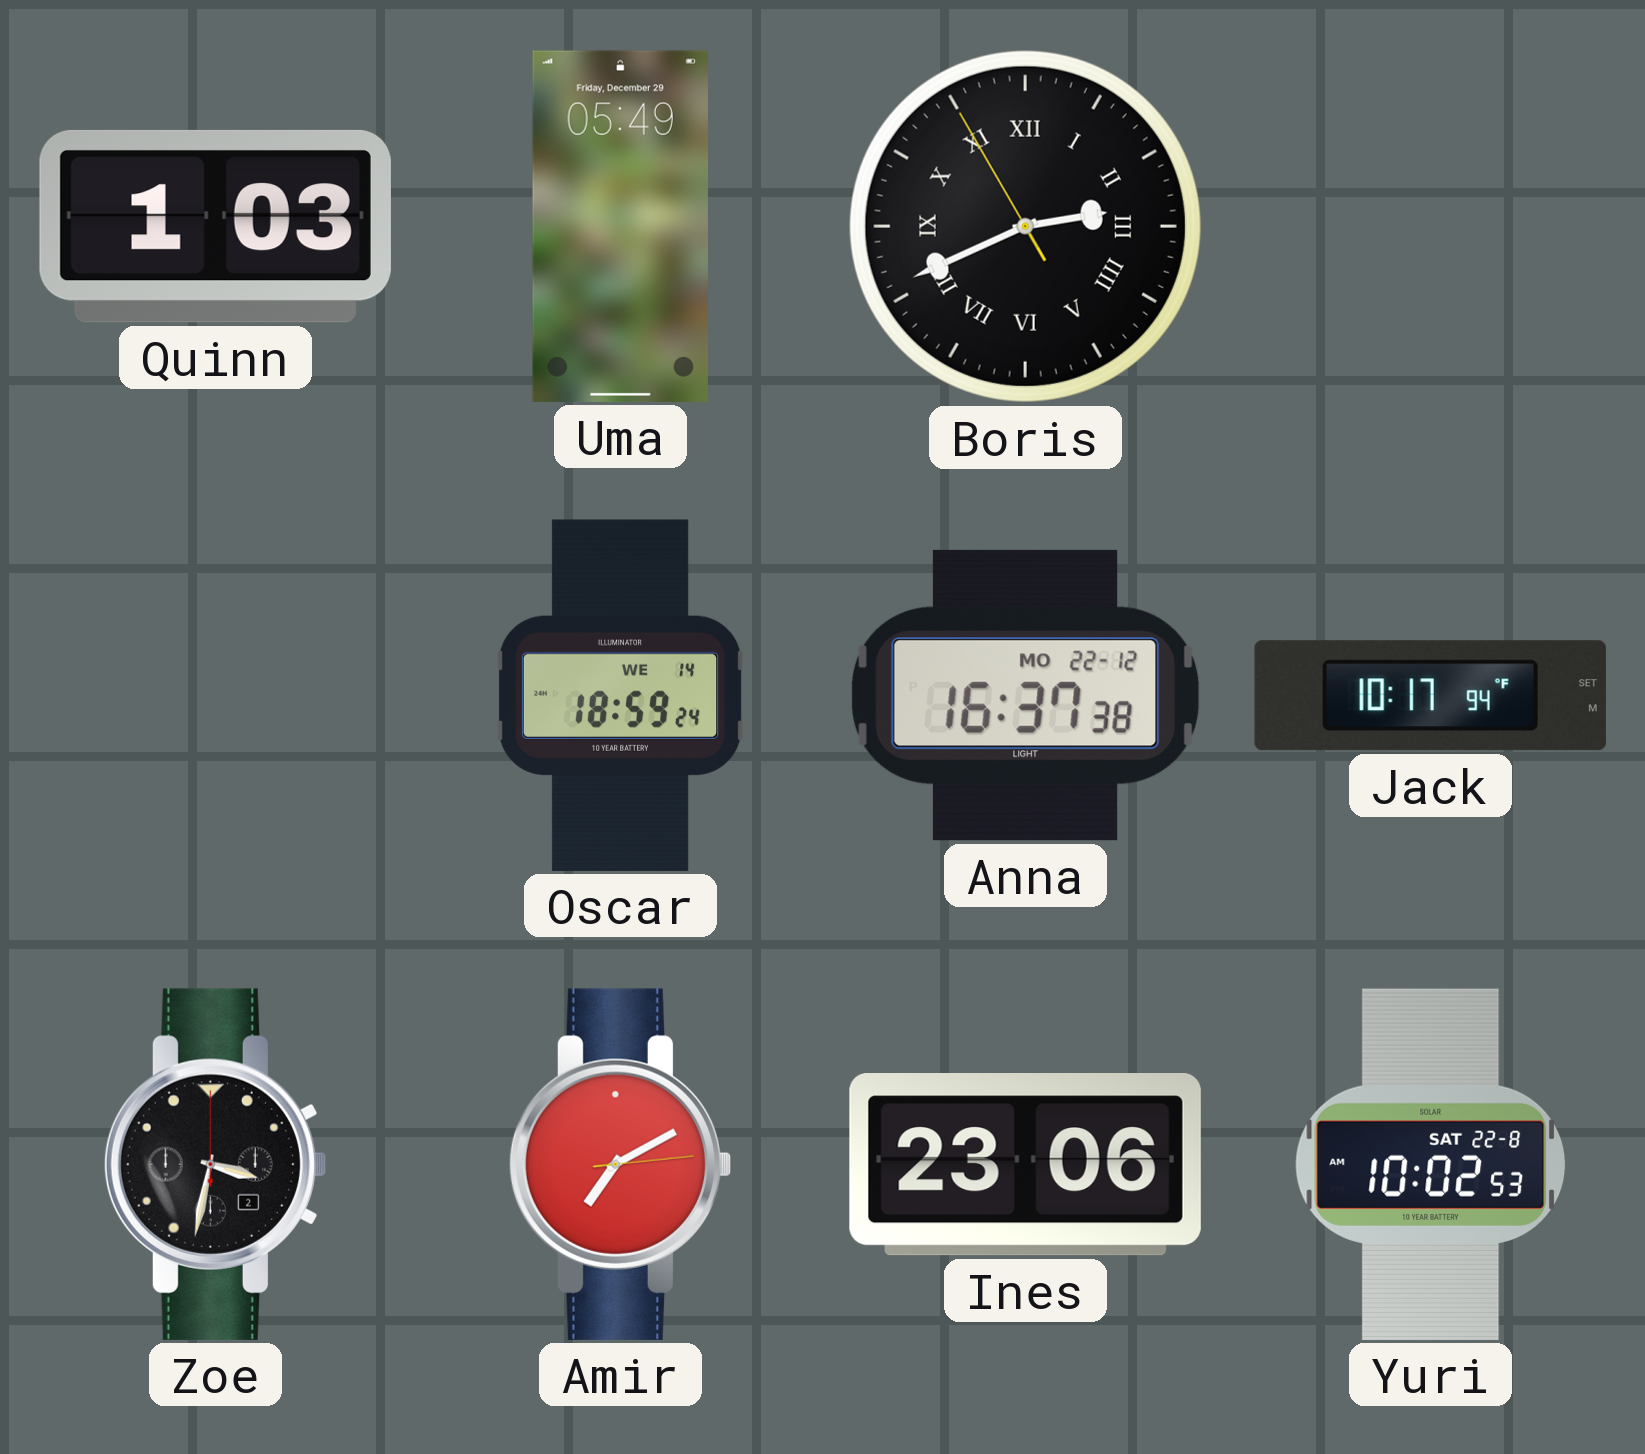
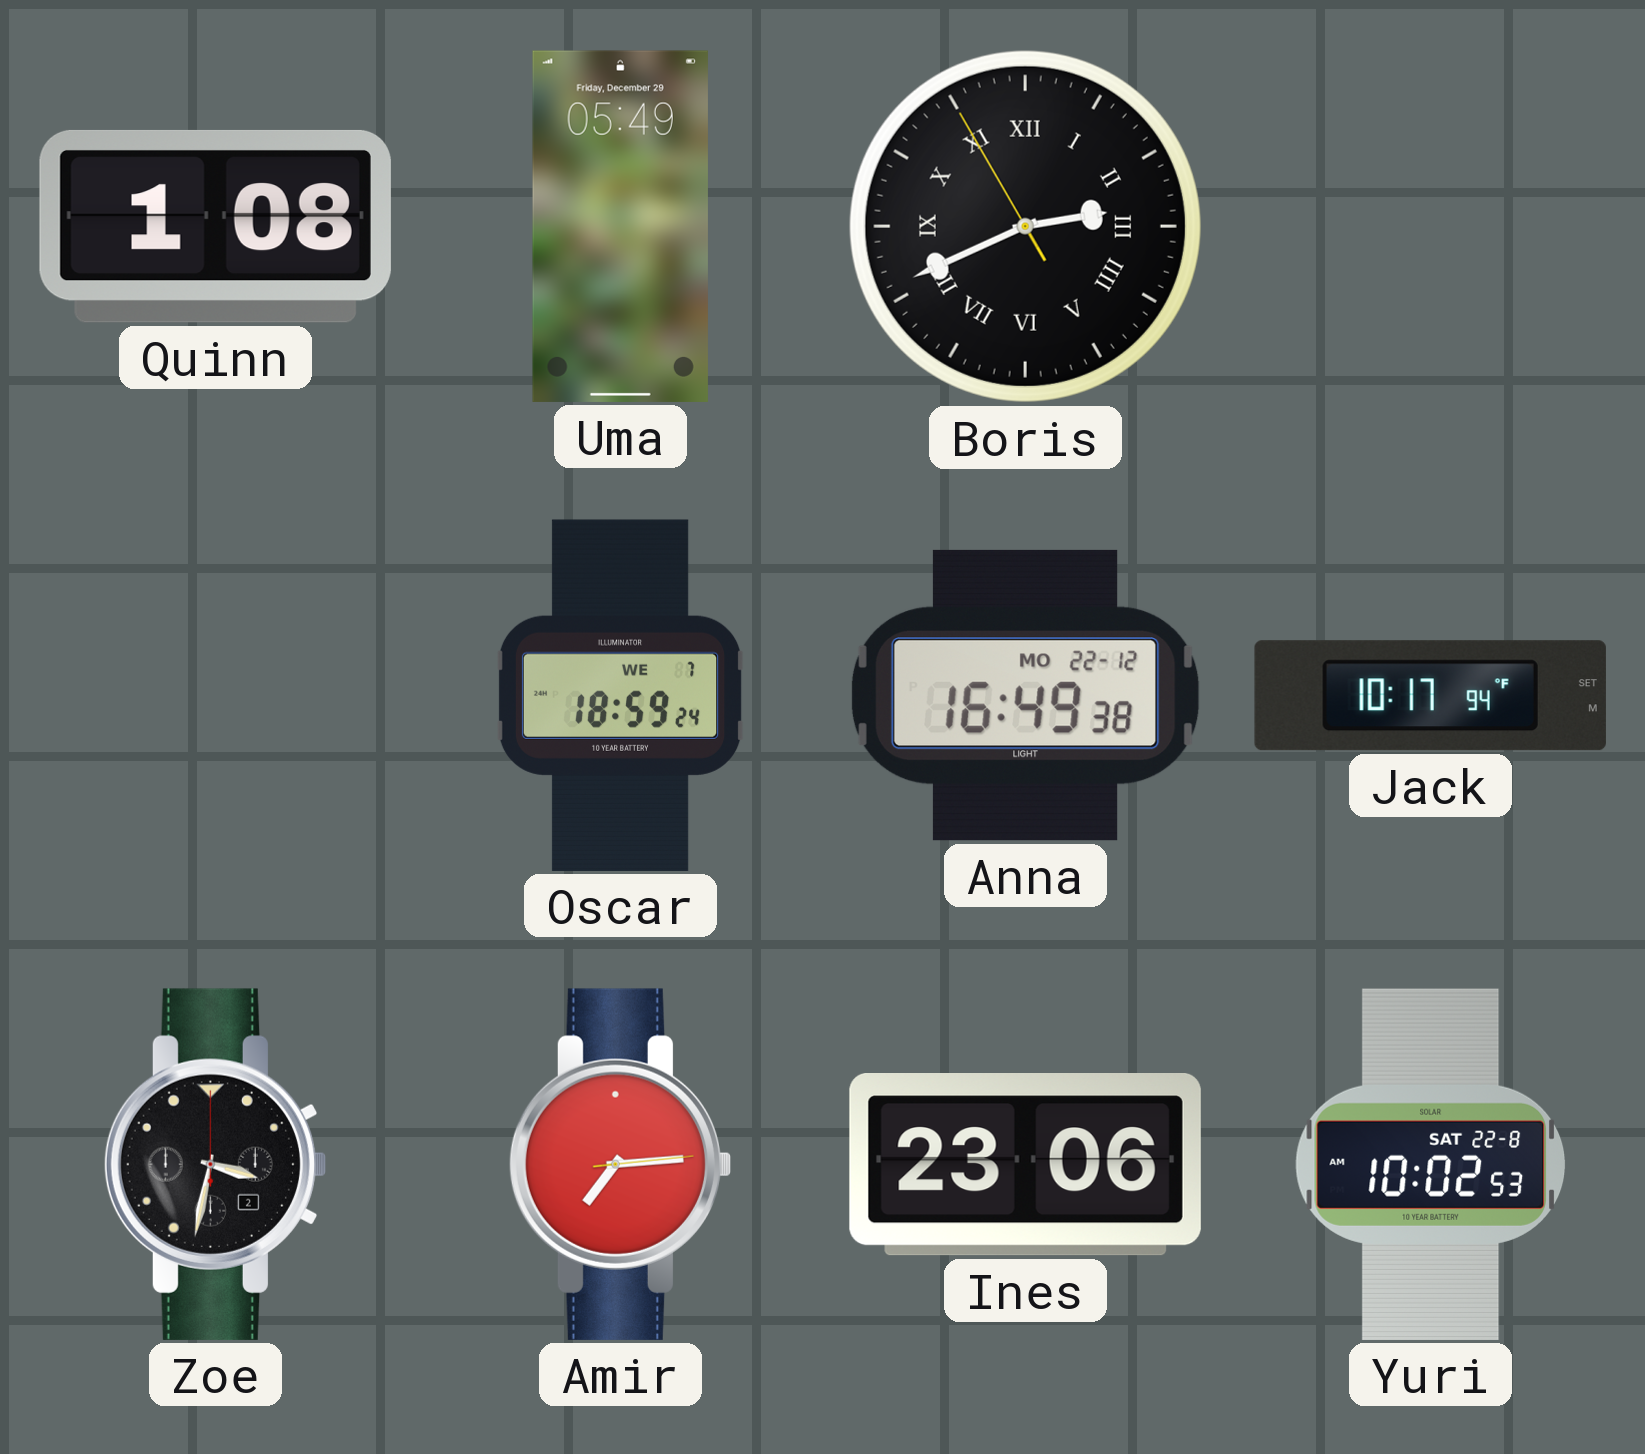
Quinn: 1:03 -> 1:08
Oscar date: WE 14 -> WE 7
Anna: 16:37 -> 16:49
Amir: 7:10 -> 7:14
